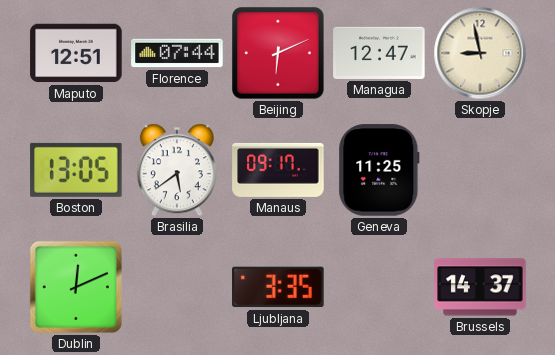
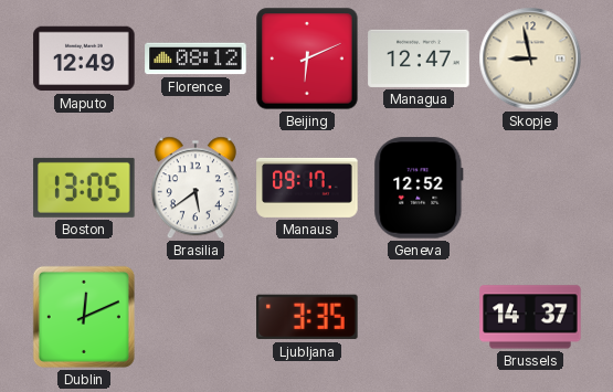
Maputo: 12:51 -> 12:49
Florence: 07:44 -> 08:12
Geneva: 11:25 -> 12:52
